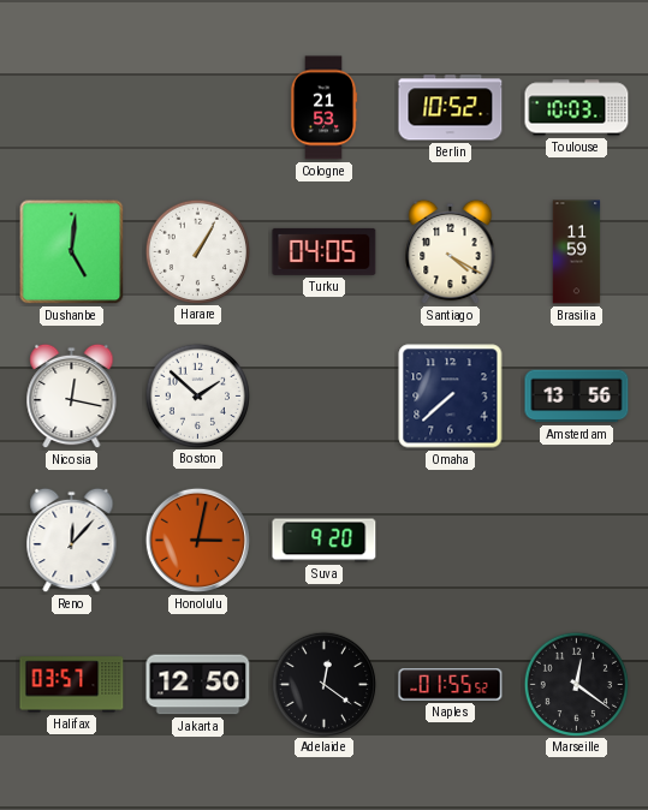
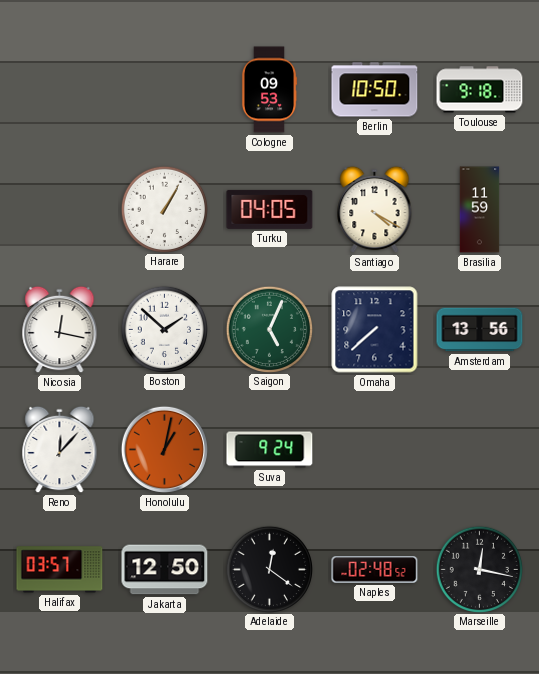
Cologne: 21:53 -> 09:53
Berlin: 10:52 -> 10:50
Toulouse: 10:03 -> 9:18
Dushanbe: 5:01 -> none
Saigon: none -> 5:04
Honolulu: 3:02 -> 1:02
Suva: 9:20 -> 9:24
Naples: 01:55 -> 02:48
Marseille: 12:21 -> 12:17
